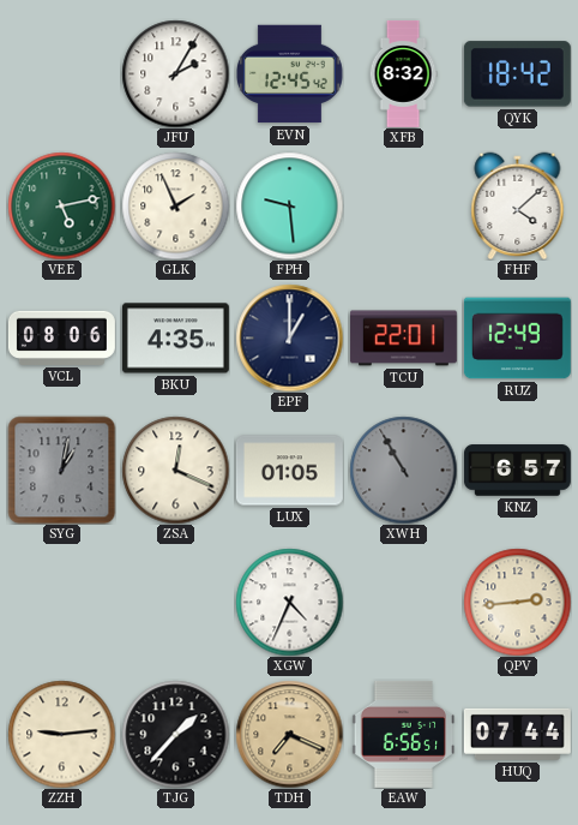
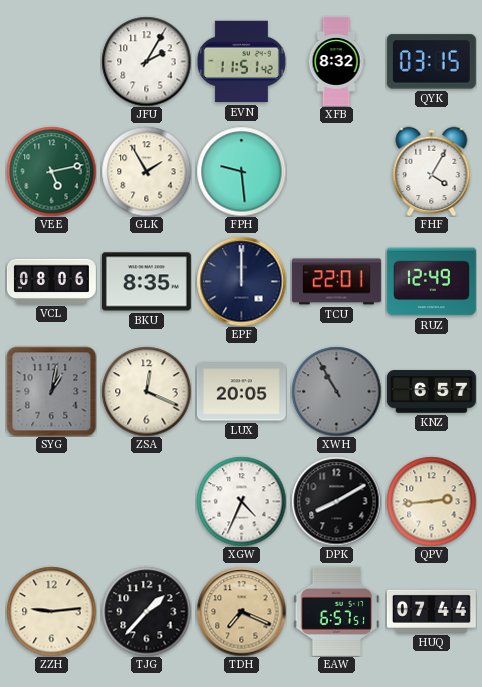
EVN: 12:45 -> 11:51
QYK: 18:42 -> 03:15
GLK: 1:56 -> 1:55
FHF: 4:08 -> 4:05
BKU: 4:35 -> 8:35
EPF: 1:00 -> 12:00
LUX: 01:05 -> 20:05
DPK: none -> 8:10
EAW: 6:56 -> 6:57
